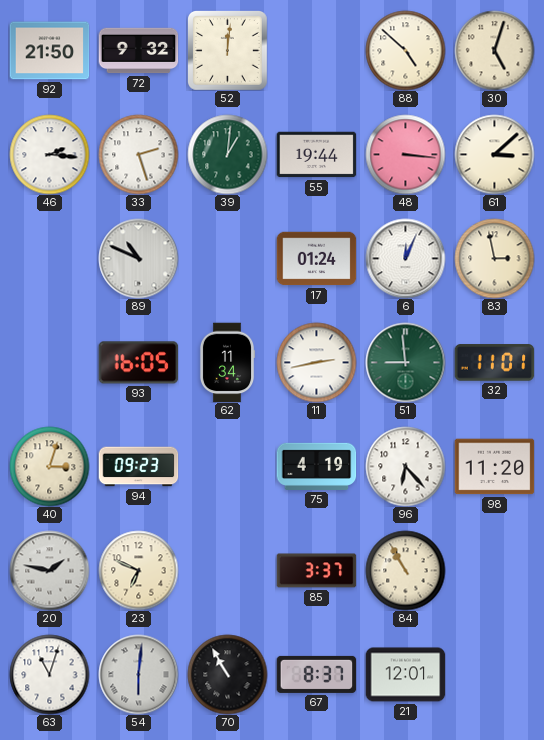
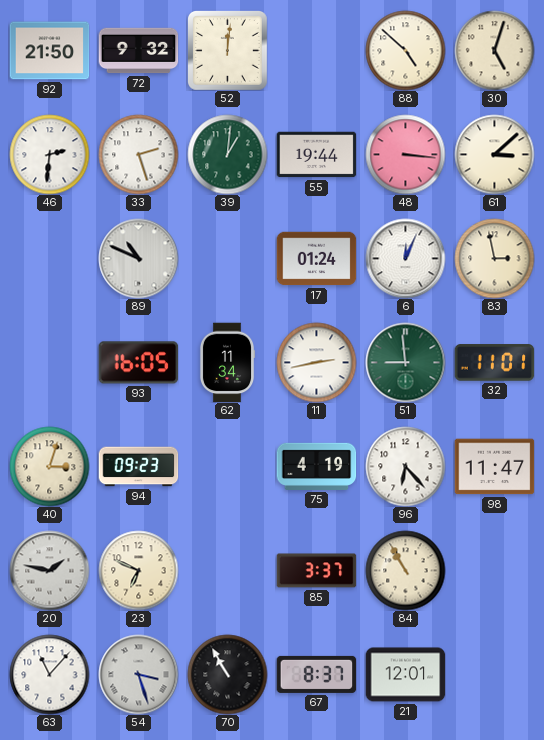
46: 2:16 -> 2:31
98: 11:20 -> 11:47
63: 11:03 -> 11:07
54: 6:01 -> 3:27
